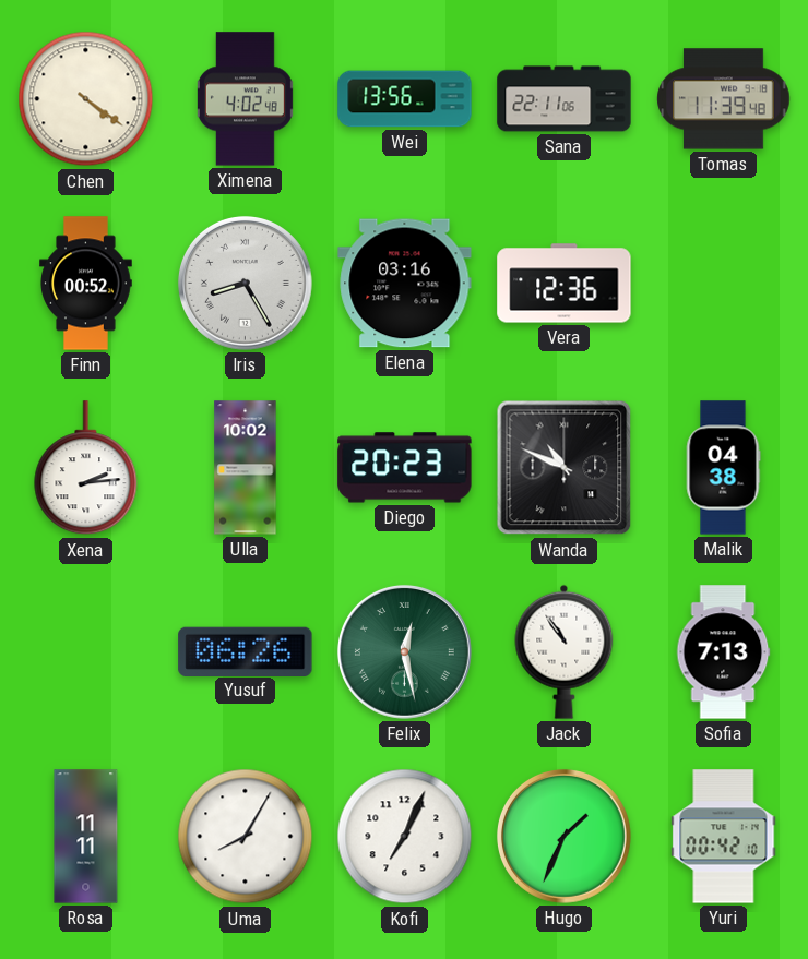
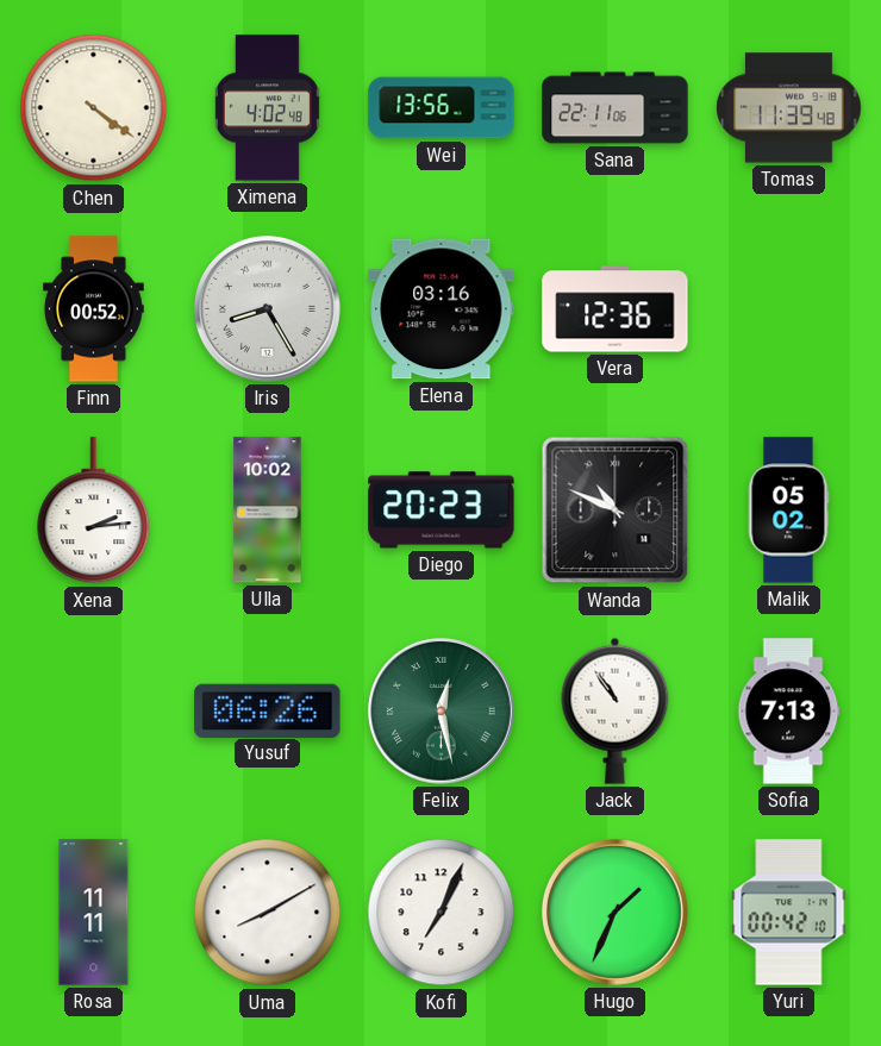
Malik: 04:38 -> 05:02
Uma: 8:05 -> 8:10
